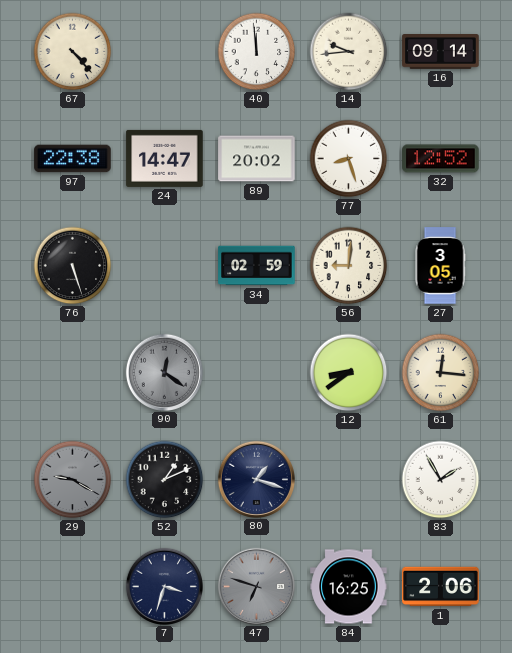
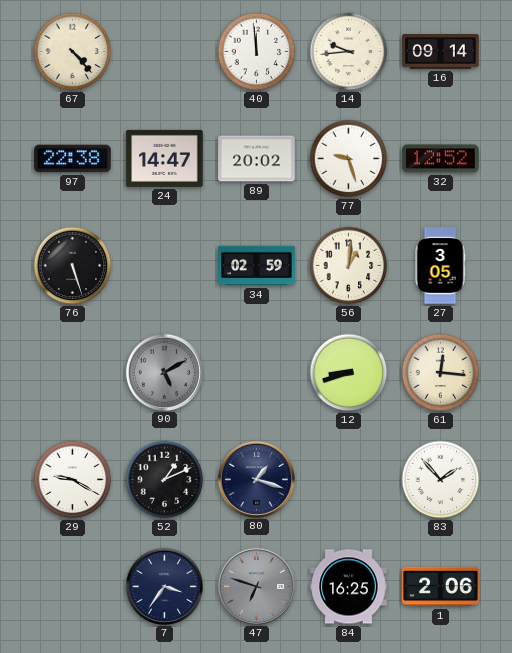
77: 8:27 -> 9:27
56: 9:01 -> 1:01
90: 12:21 -> 5:10
12: 8:39 -> 8:42
29 dial: grey -> white
83: 1:55 -> 1:53
7: 3:33 -> 3:36
